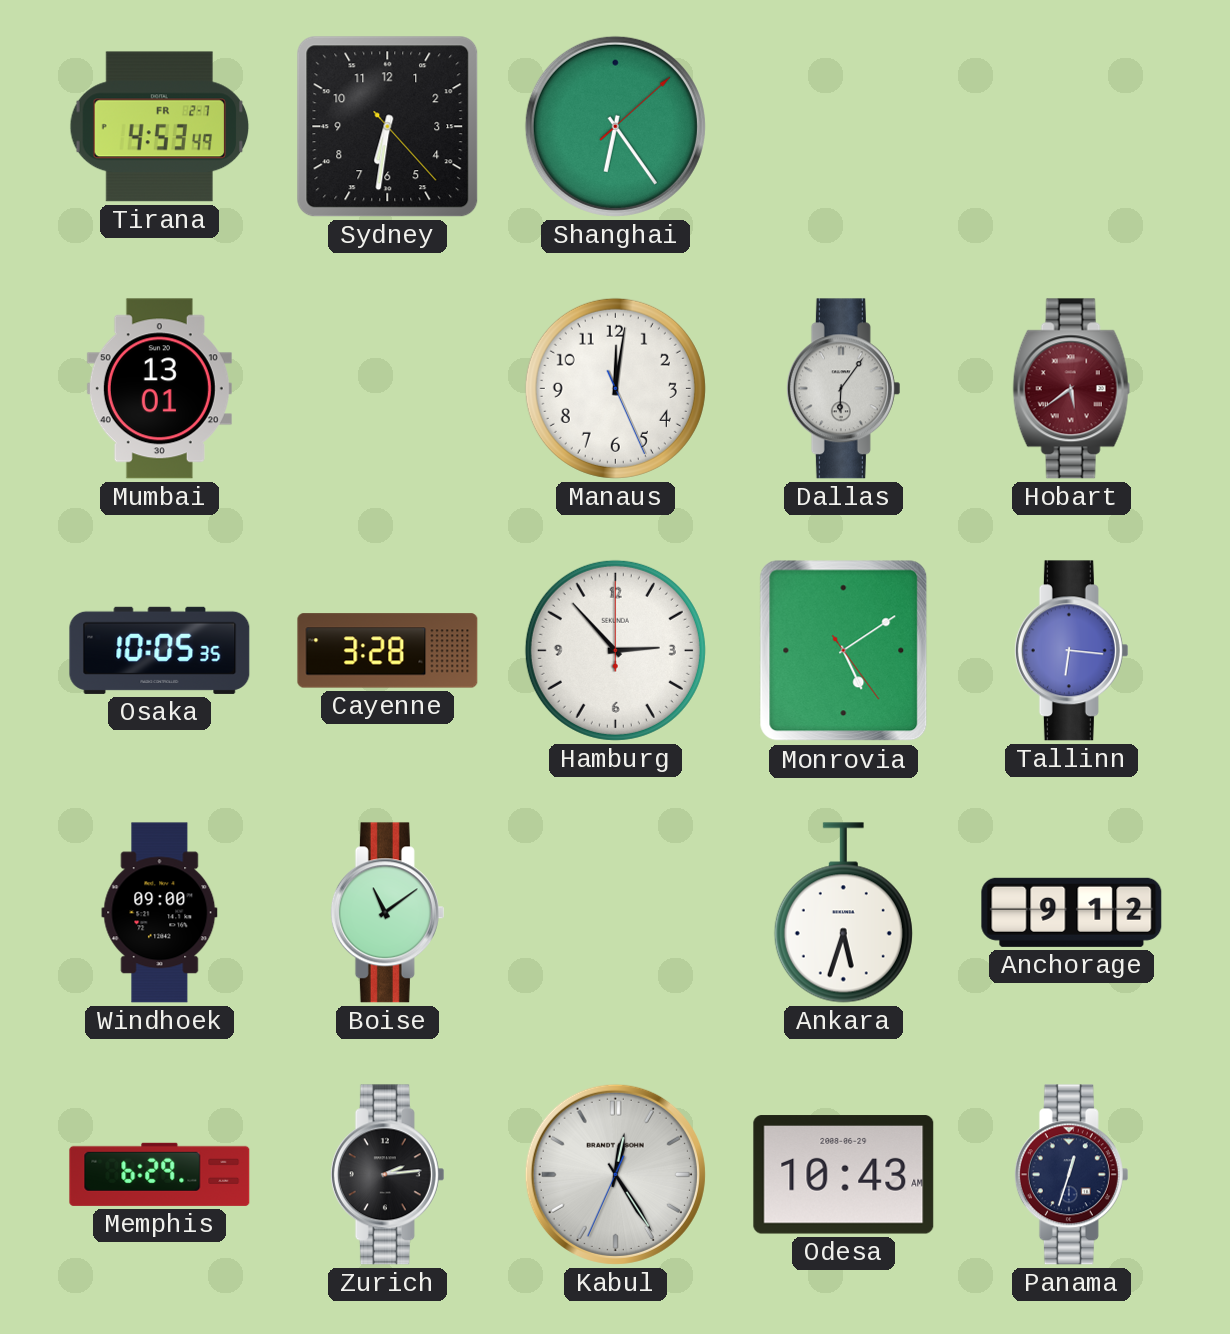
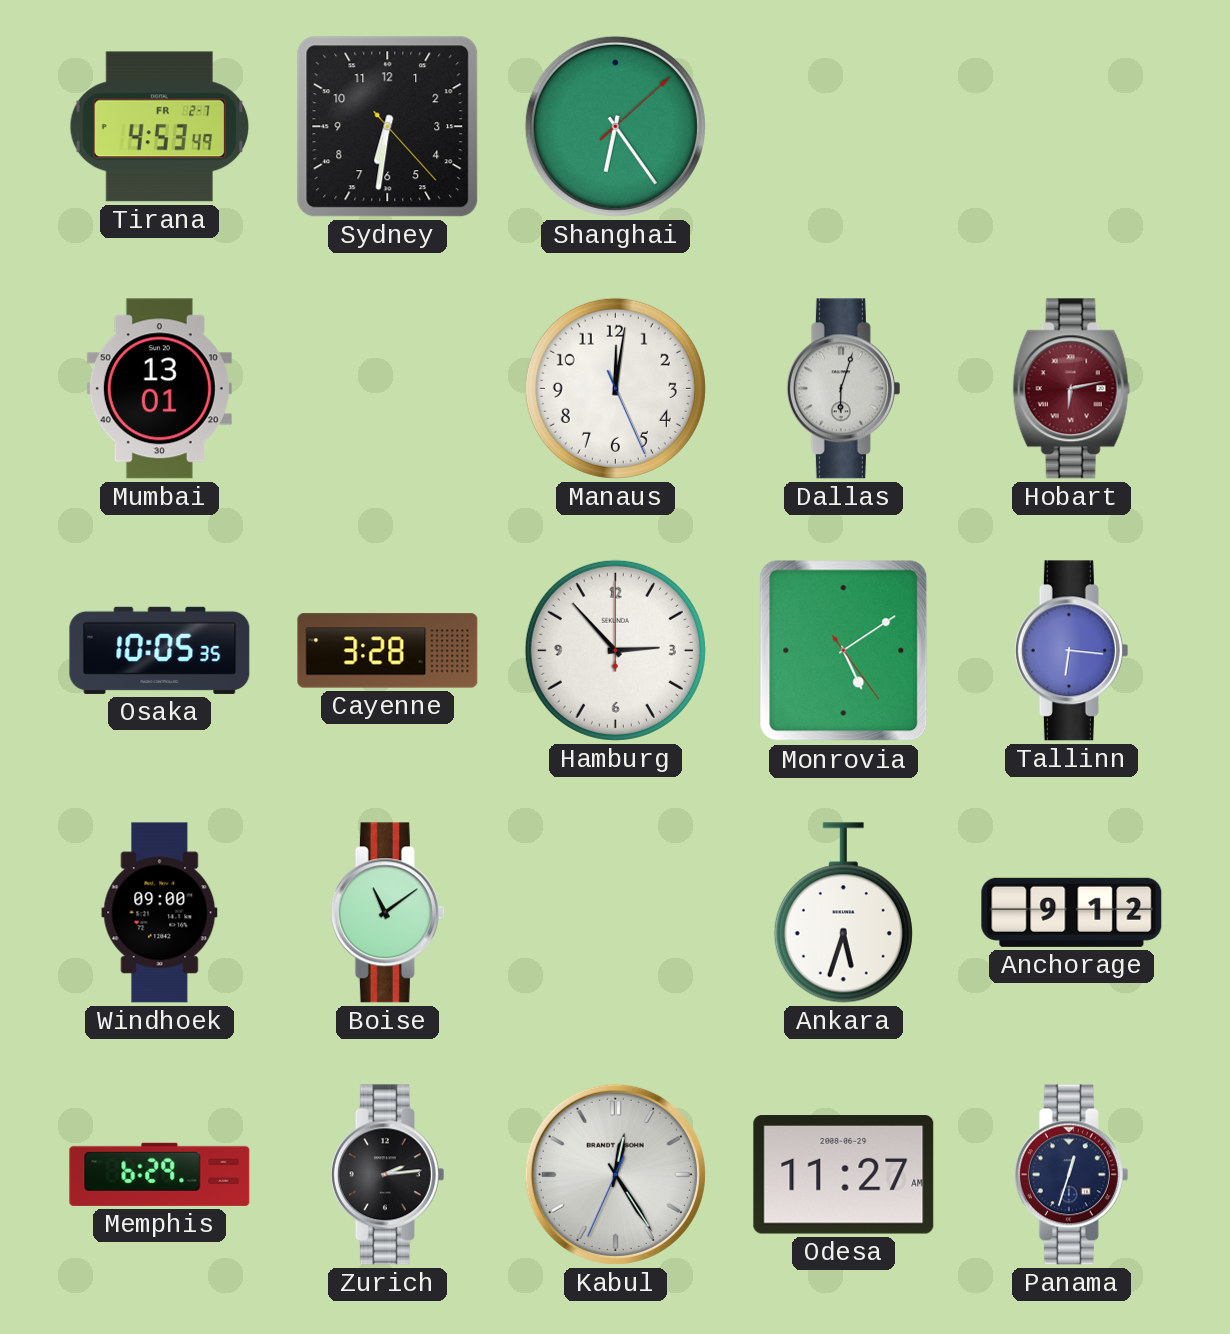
Dallas: 6:06 -> 6:03
Hobart: 5:39 -> 6:13
Odesa: 10:43 -> 11:27
